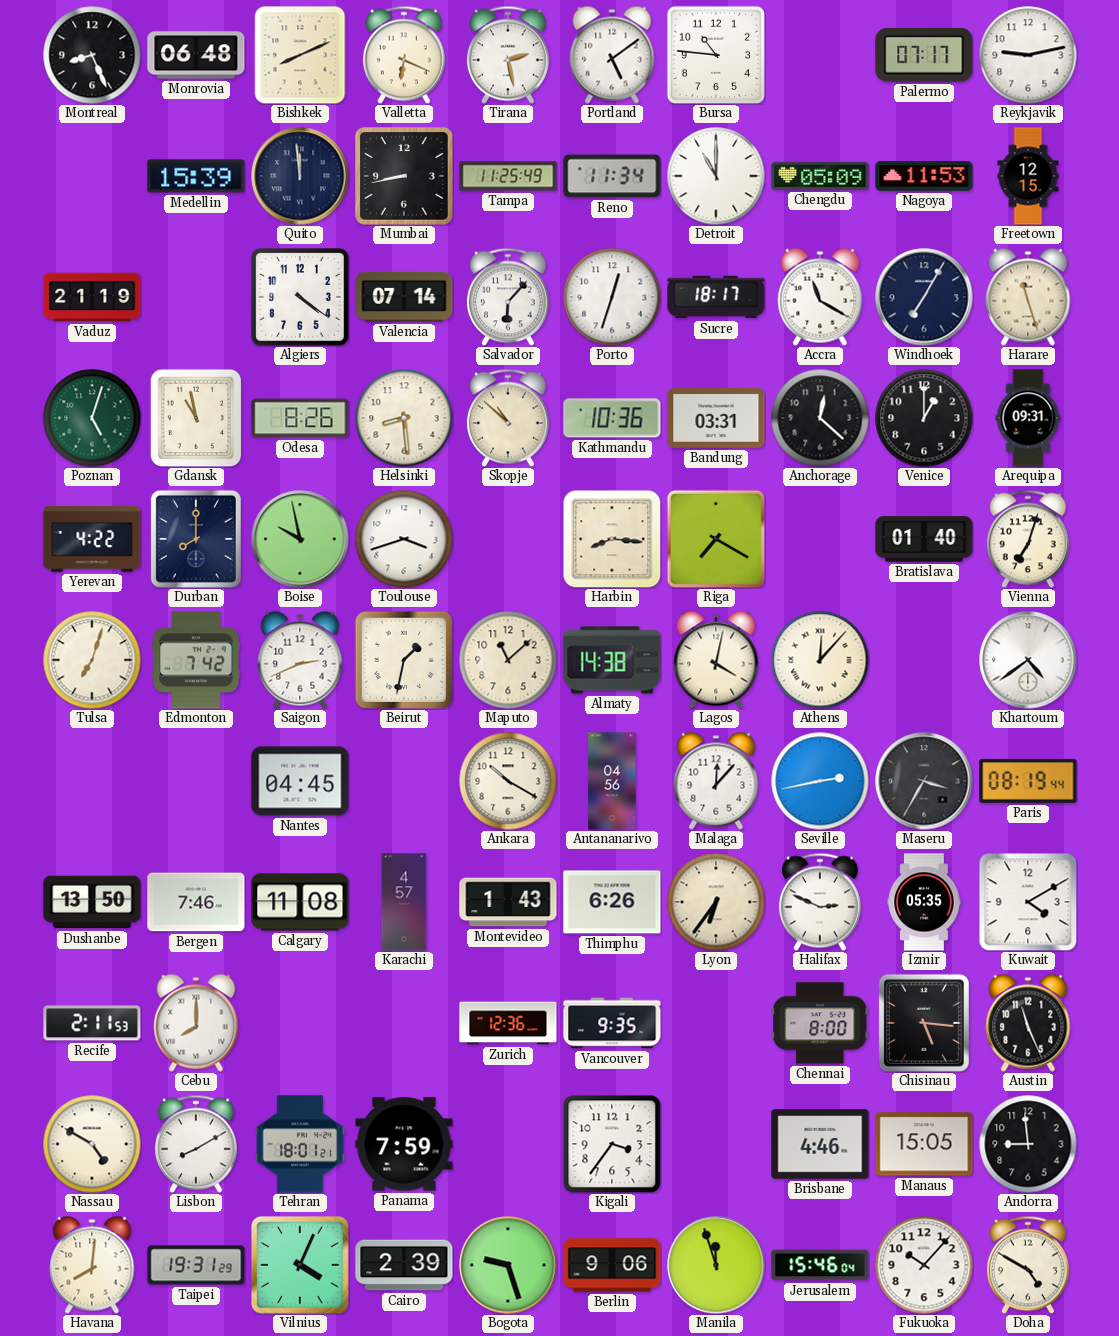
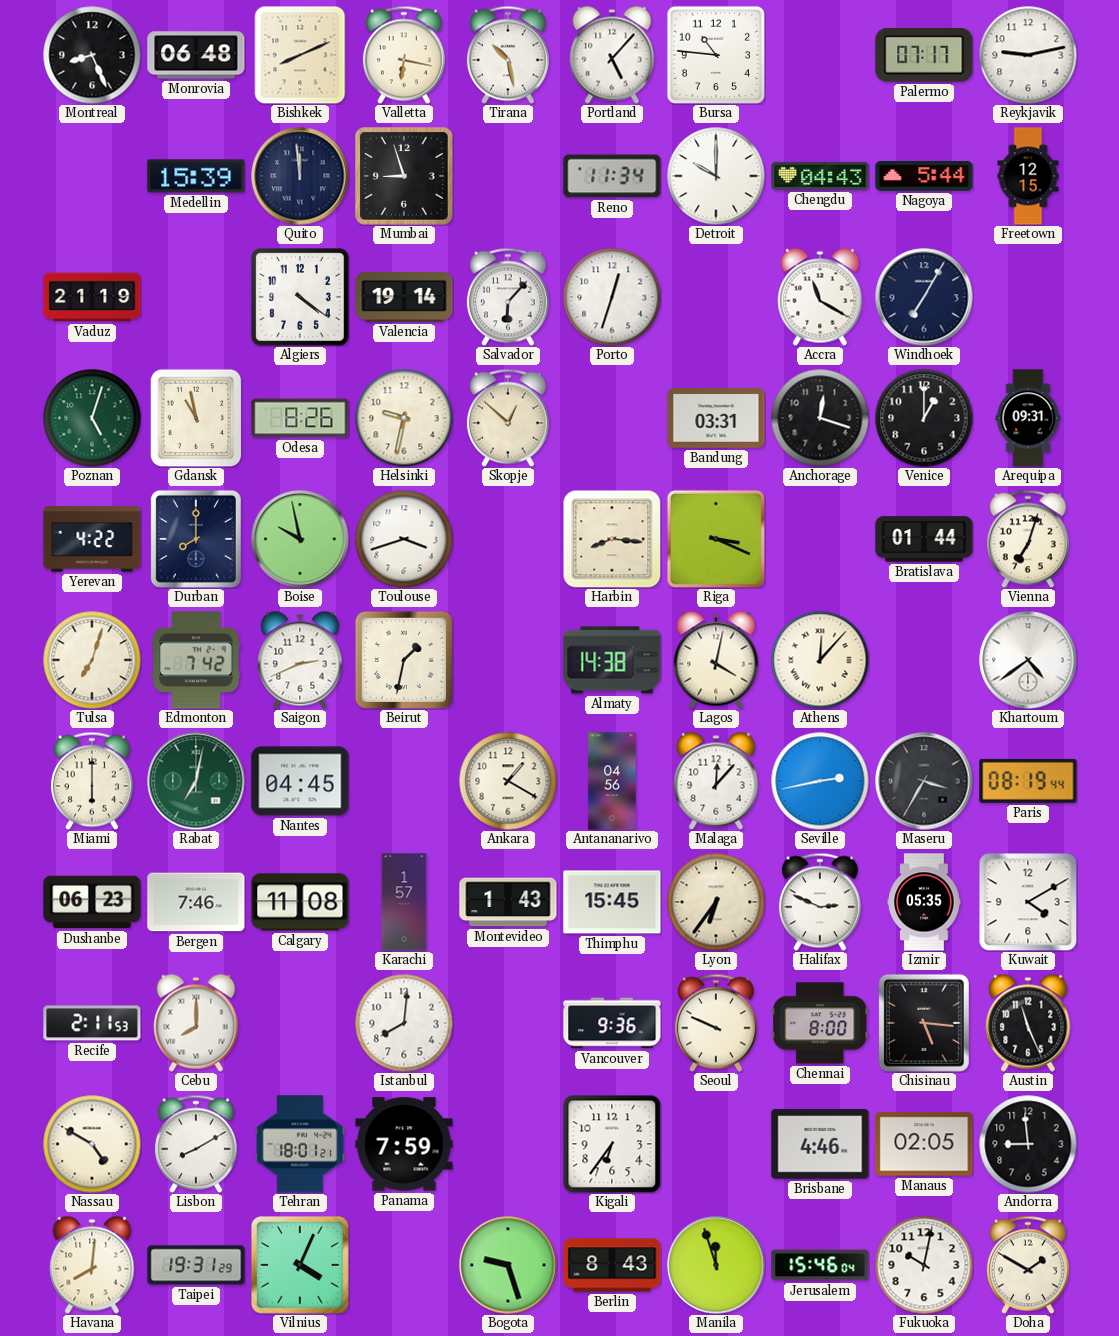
Valletta: 6:19 -> 6:17
Tirana: 2:28 -> 10:28
Portland: 5:09 -> 5:07
Mumbai: 8:43 -> 8:57
Tampa: 11:25 -> none
Detroit: 11:00 -> 10:00
Chengdu: 05:09 -> 04:43
Nagoya: 11:53 -> 5:44
Valencia: 07:14 -> 19:14
Sucre: 18:17 -> none
Harare: 11:27 -> none
Helsinki: 8:29 -> 9:32
Skopje: 10:52 -> 12:52
Kathmandu: 10:36 -> none
Anchorage: 12:22 -> 12:18
Riga: 7:20 -> 3:19
Bratislava: 01:40 -> 01:44
Maputo: 11:08 -> none
Miami: none -> 6:00
Rabat: none -> 7:02
Ankara: 10:20 -> 1:20
Dushanbe: 13:50 -> 06:23
Karachi: 4:57 -> 1:57
Thimphu: 6:26 -> 15:45
Istanbul: none -> 8:01
Zurich: 12:36 -> none
Vancouver: 9:35 -> 9:36
Seoul: none -> 9:49
Kigali: 3:36 -> 6:36
Manaus: 15:05 -> 02:05
Cairo: 2:39 -> none
Berlin: 9:06 -> 8:43
Fukuoka: 10:07 -> 10:02
Doha: 4:50 -> 1:50
